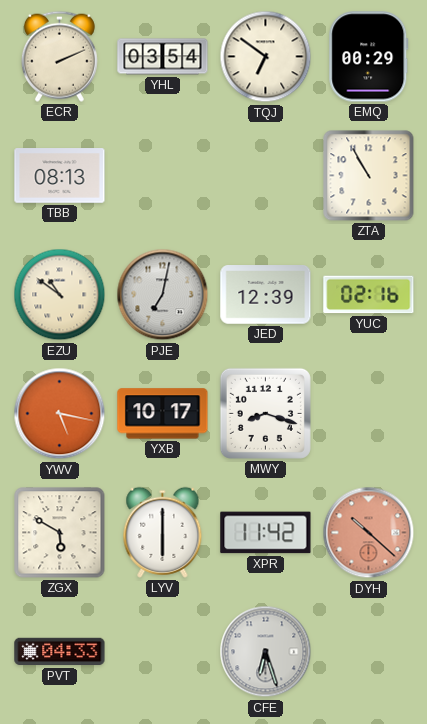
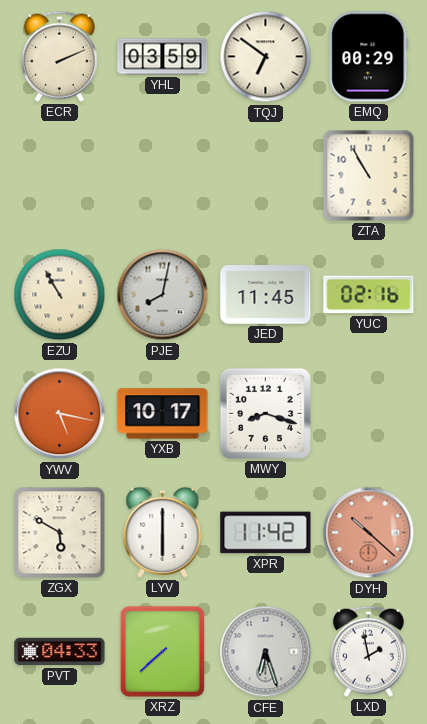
YHL: 03:54 -> 03:59
TBB: 08:13 -> none
EZU: 10:51 -> 10:55
PJE: 7:02 -> 8:02
JED: 12:39 -> 11:45
XRZ: none -> 7:38
LXD: none -> 1:58
